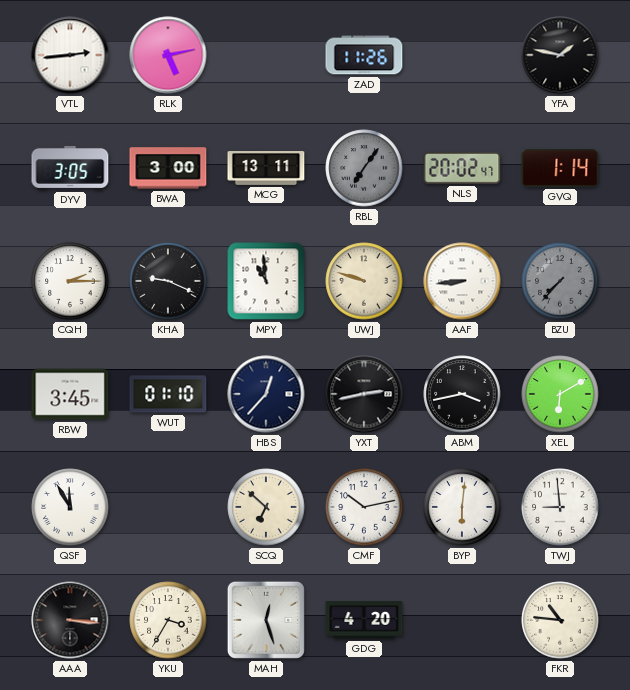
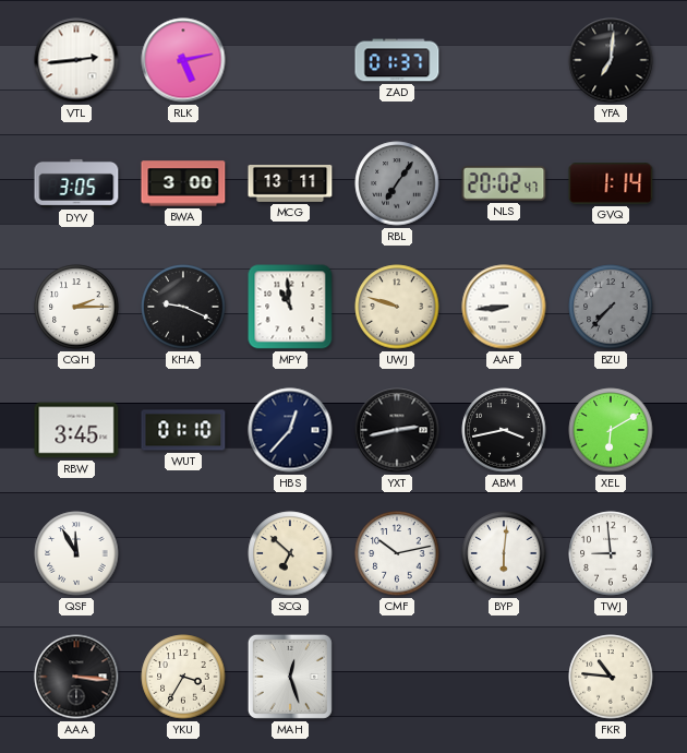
ZAD: 11:26 -> 01:37
YFA: 1:47 -> 7:01
GDG: 4:20 -> none
